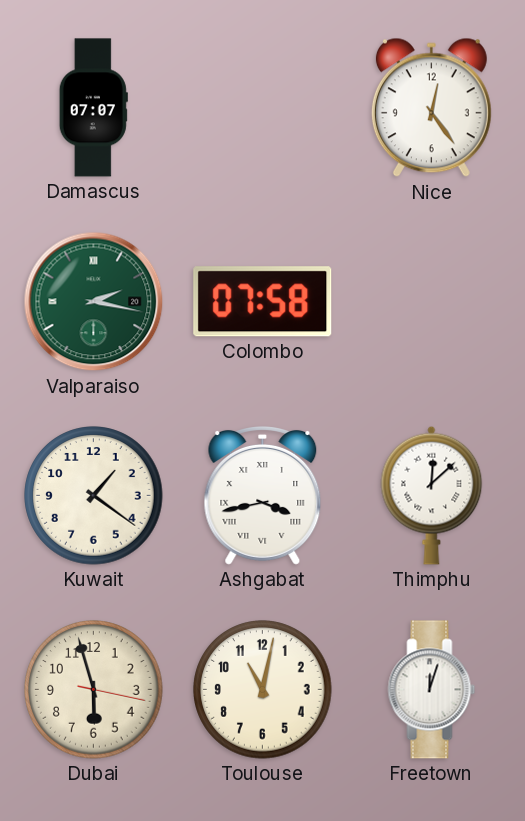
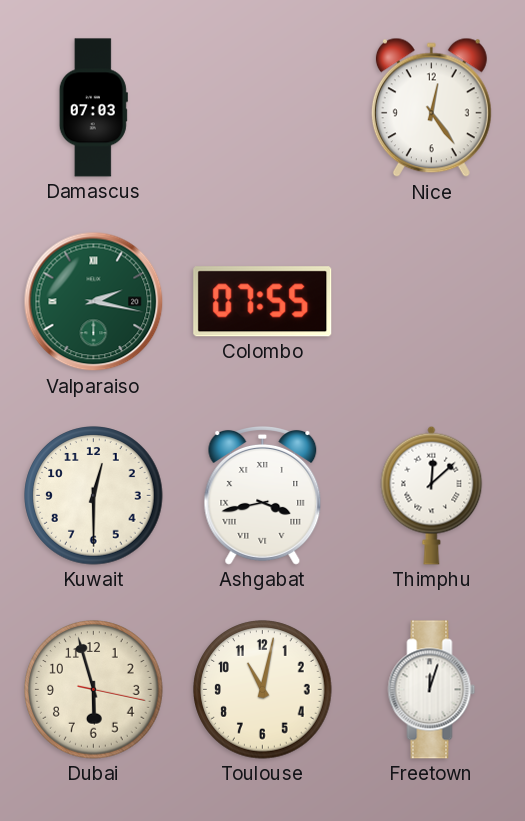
Damascus: 07:07 -> 07:03
Colombo: 07:58 -> 07:55
Kuwait: 1:21 -> 12:30
